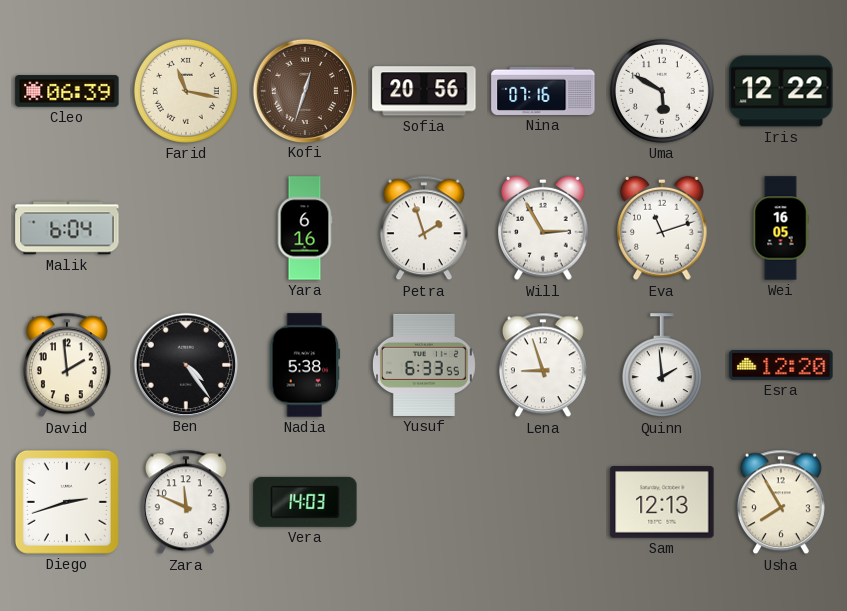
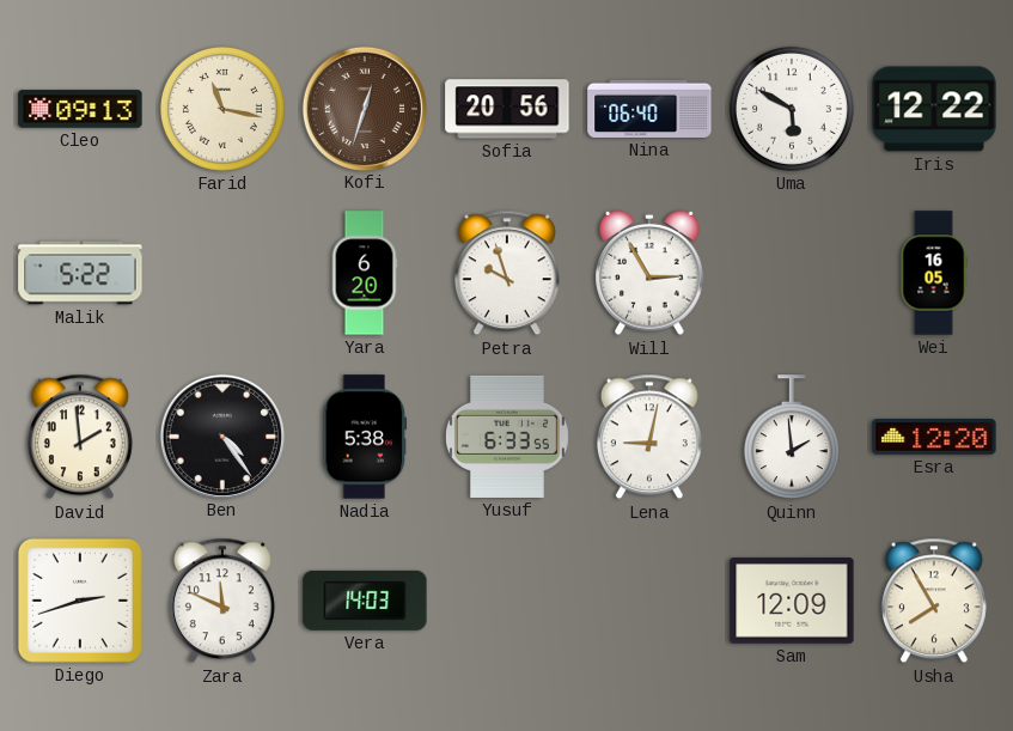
Cleo: 06:39 -> 09:13
Nina: 07:16 -> 06:40
Malik: 6:04 -> 5:22
Yara: 6:16 -> 6:20
Petra: 1:57 -> 9:57
Eva: 11:12 -> none
Lena: 8:57 -> 9:02
Sam: 12:13 -> 12:09
